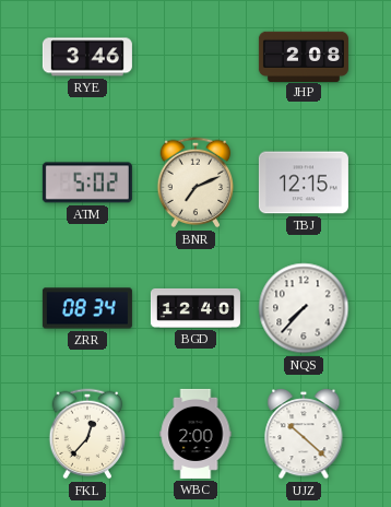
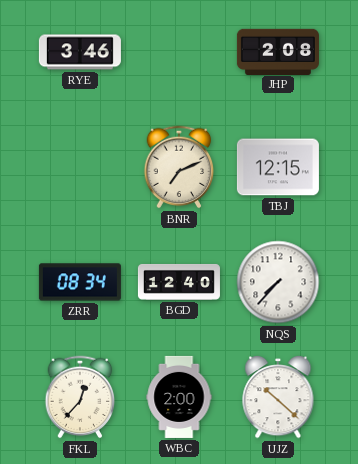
ATM: 5:02 -> none
